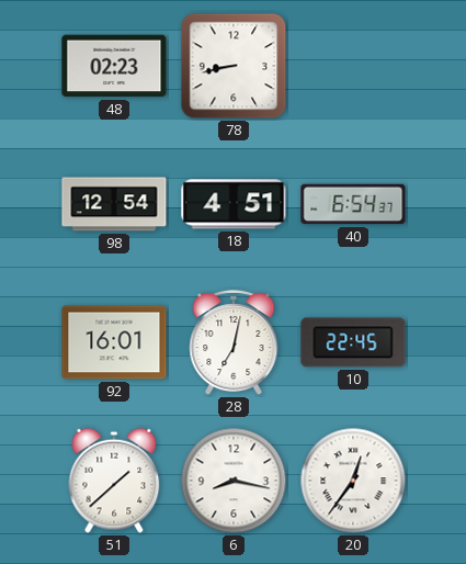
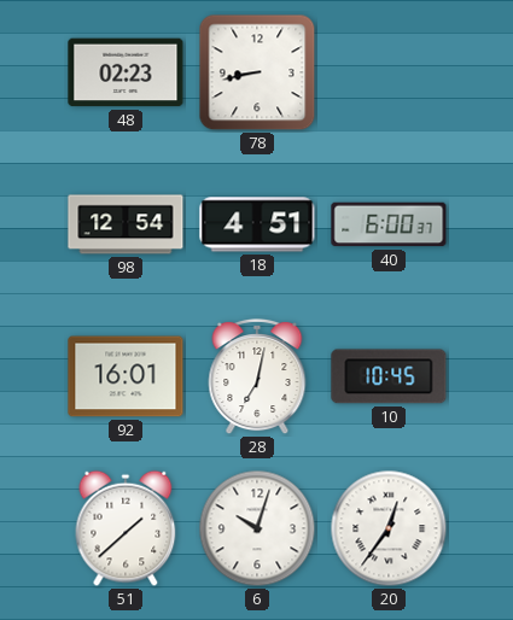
40: 6:54 -> 6:00
10: 22:45 -> 10:45
6: 8:17 -> 10:03
